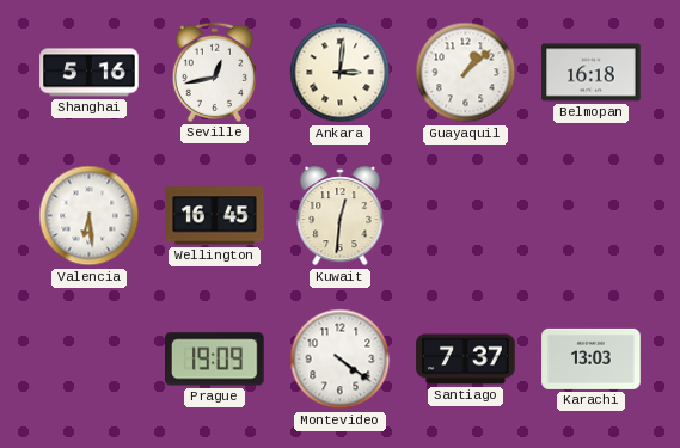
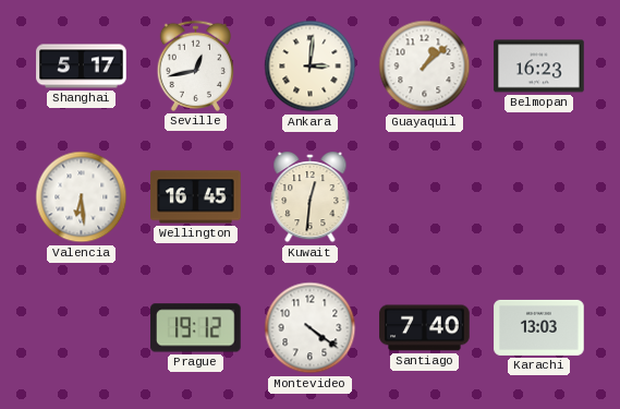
Shanghai: 5:16 -> 5:17
Belmopan: 16:18 -> 16:23
Prague: 19:09 -> 19:12
Santiago: 7:37 -> 7:40
